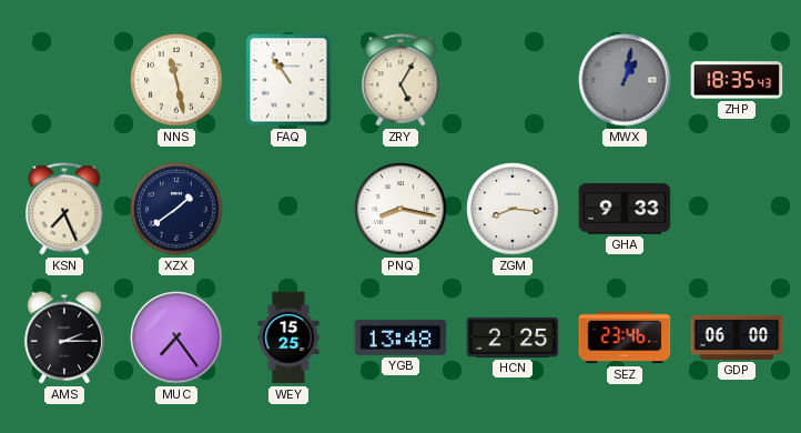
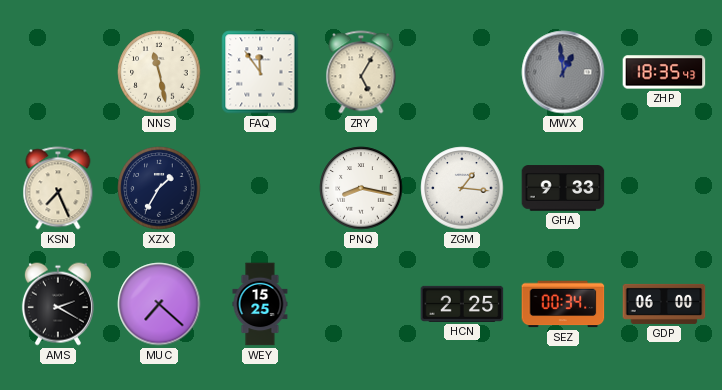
FAQ: 10:54 -> 11:54
MWX: 1:02 -> 12:59
XZX: 1:39 -> 1:35
ZGM: 8:16 -> 1:16
AMS: 2:15 -> 2:20
MUC: 7:24 -> 7:22
YGB: 13:48 -> none
SEZ: 23:46 -> 00:34
